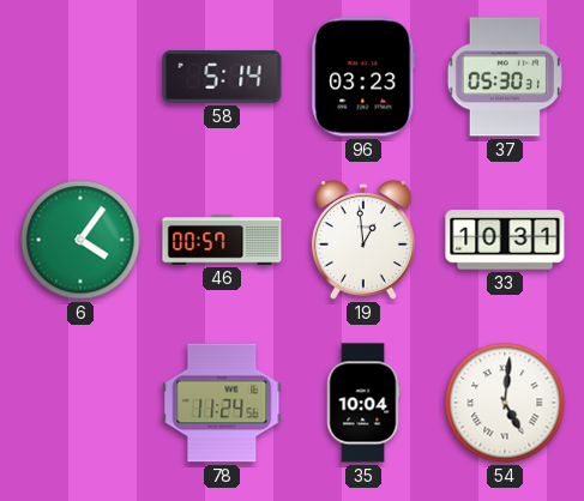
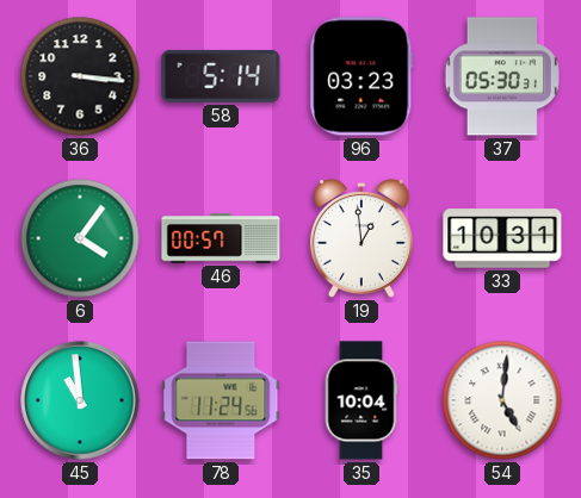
36: none -> 3:16
45: none -> 10:59
